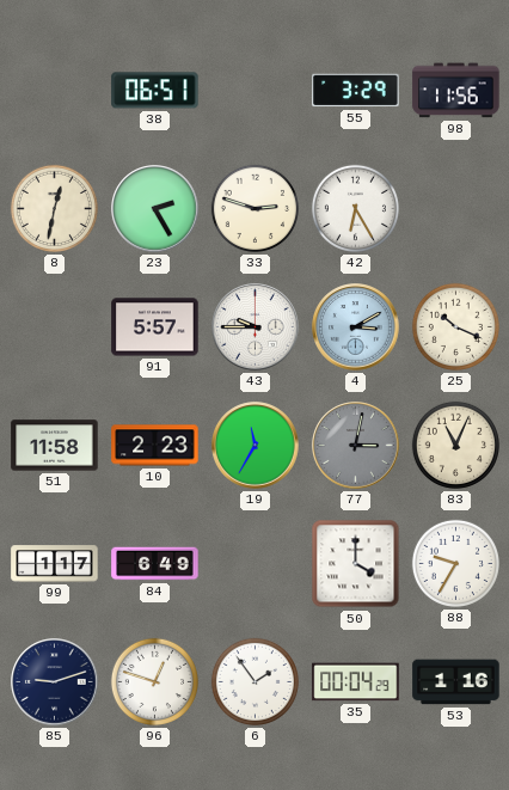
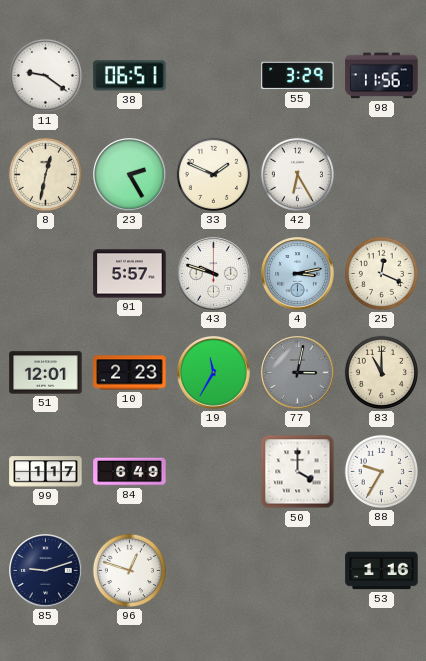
11: none -> 9:21
33: 2:48 -> 1:49
43: 9:45 -> 9:48
4: 3:10 -> 3:13
25: 10:19 -> 12:19
51: 11:58 -> 12:01
83: 11:04 -> 11:00
6: 1:54 -> none
35: 00:04 -> none
